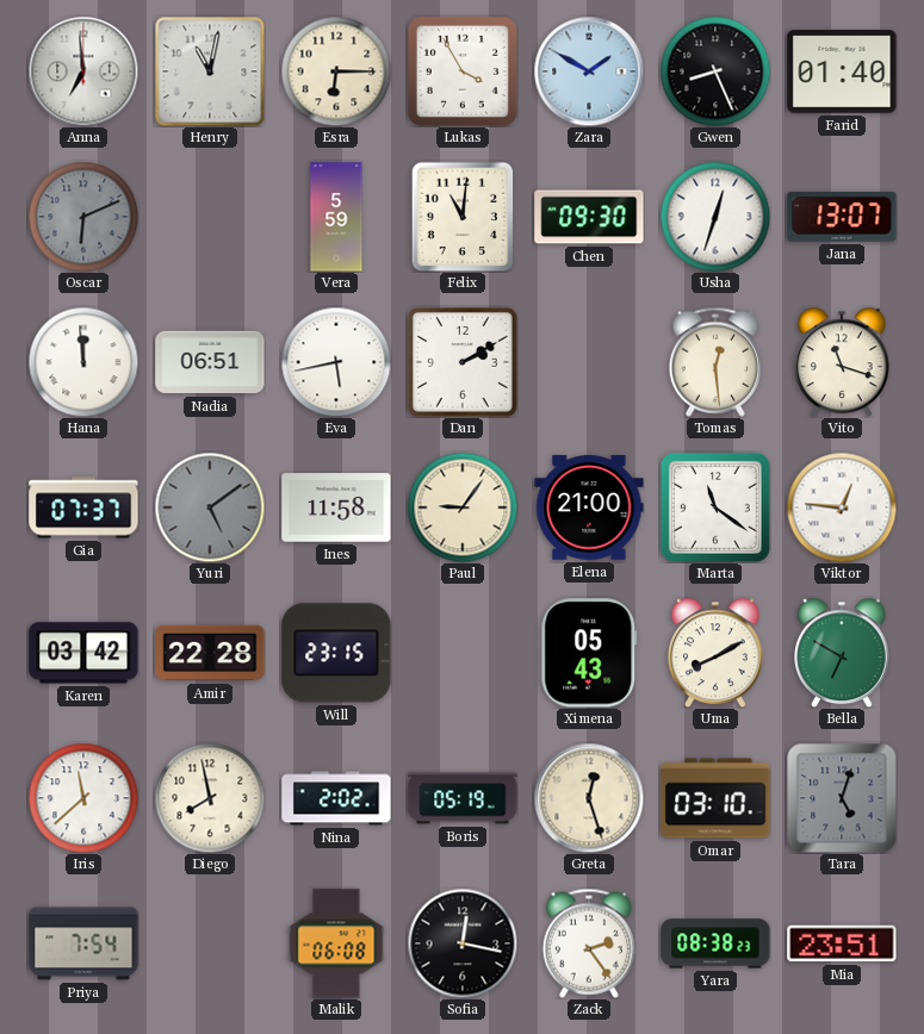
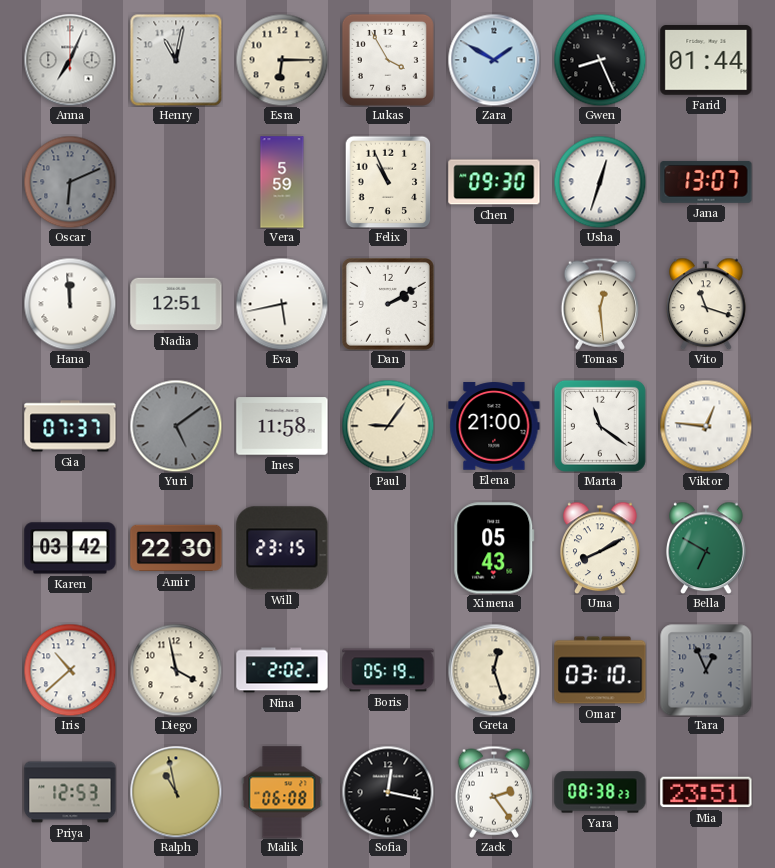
Anna: 6:59 -> 7:04
Farid: 01:40 -> 01:44
Felix: 11:01 -> 10:56
Nadia: 06:51 -> 12:51
Amir: 22:28 -> 22:30
Iris: 11:38 -> 10:38
Diego: 7:58 -> 3:58
Tara: 5:03 -> 12:56
Priya: 7:54 -> 12:53
Ralph: none -> 10:58
